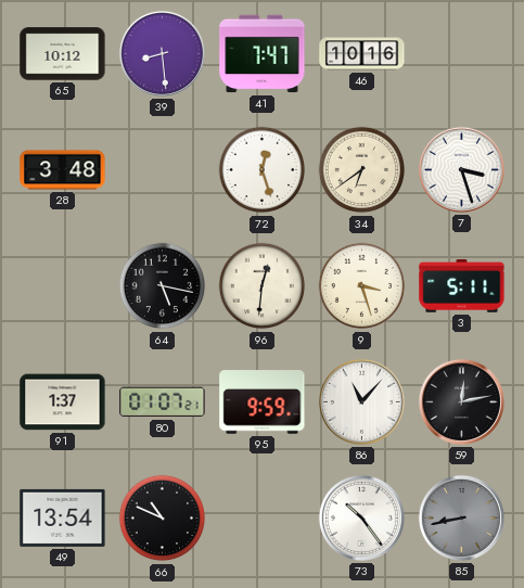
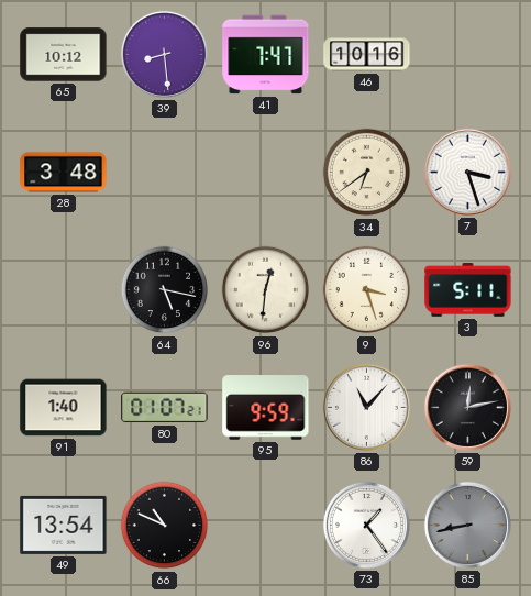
72: 12:27 -> none
91: 1:37 -> 1:40
73: 10:24 -> 1:24
